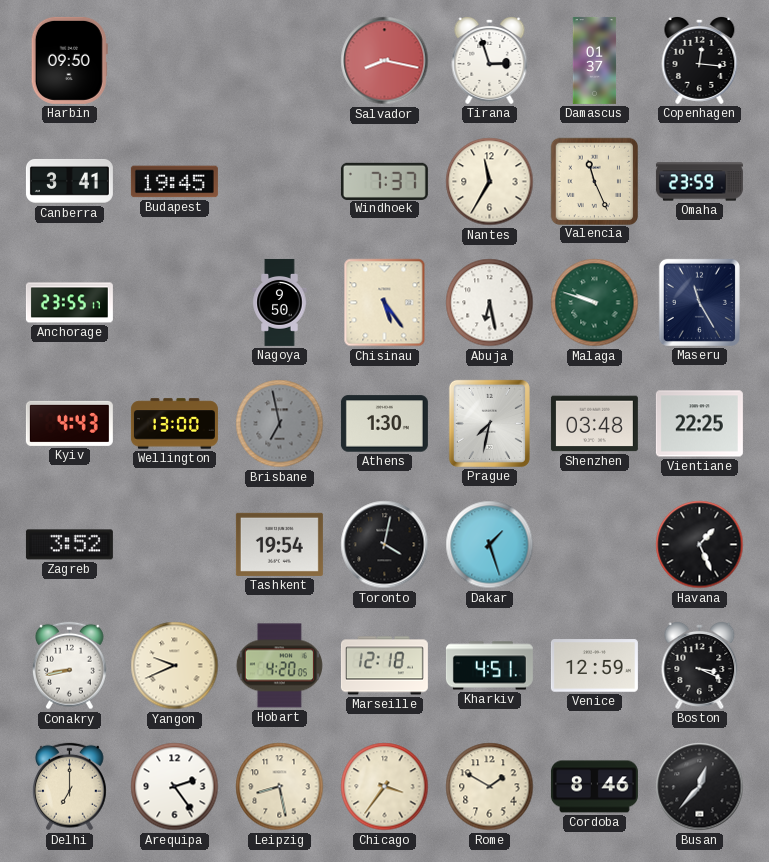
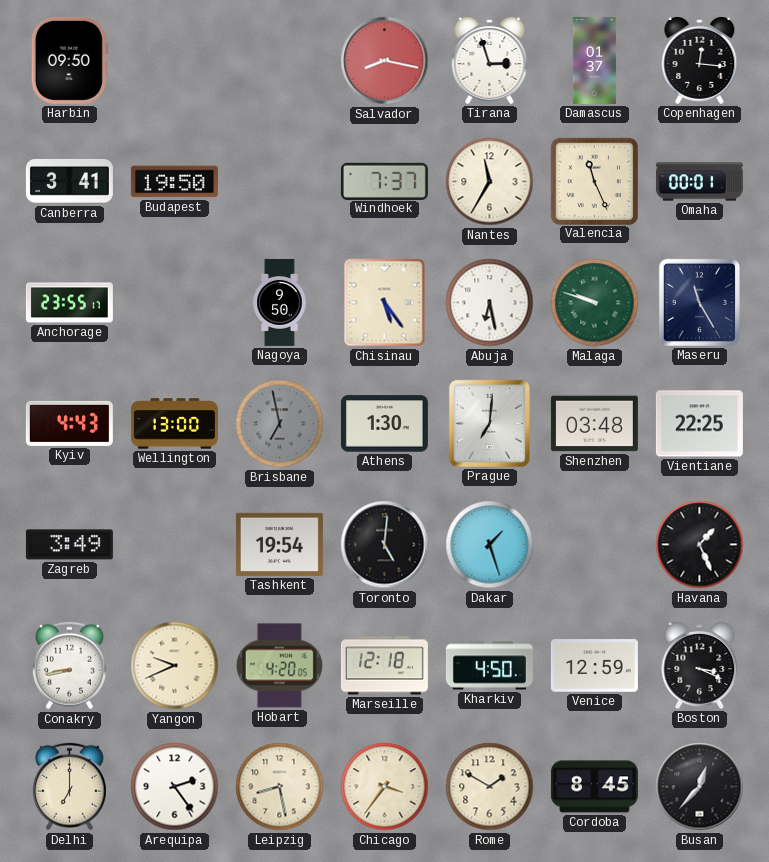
Budapest: 19:45 -> 19:50
Omaha: 23:59 -> 00:01
Prague: 7:32 -> 7:01
Zagreb: 3:52 -> 3:49
Toronto: 4:02 -> 5:01
Kharkiv: 4:51 -> 4:50
Cordoba: 8:46 -> 8:45
